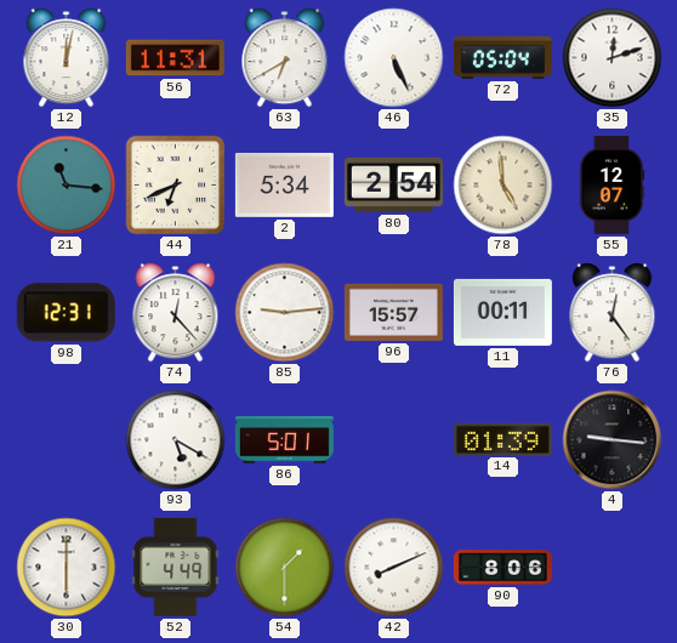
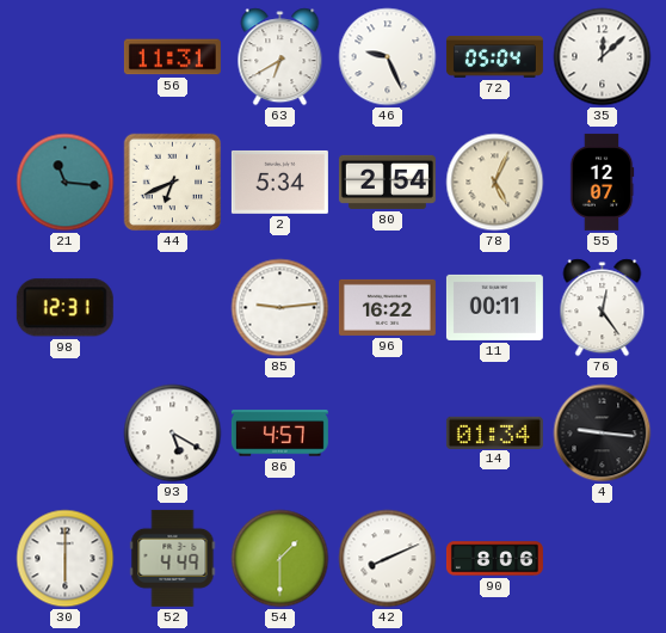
12: 12:02 -> none
46: 5:26 -> 9:26
35: 12:12 -> 12:08
78: 4:59 -> 5:04
74: 12:23 -> none
96: 15:57 -> 16:22
86: 5:01 -> 4:57
14: 01:39 -> 01:34
